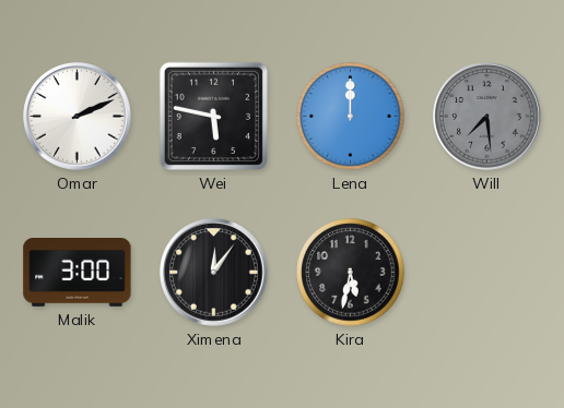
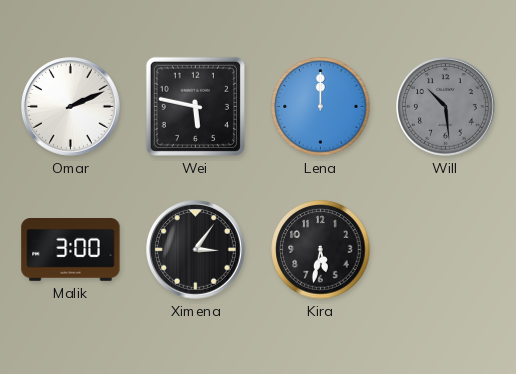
Will: 7:29 -> 10:29
Ximena: 12:06 -> 3:06
